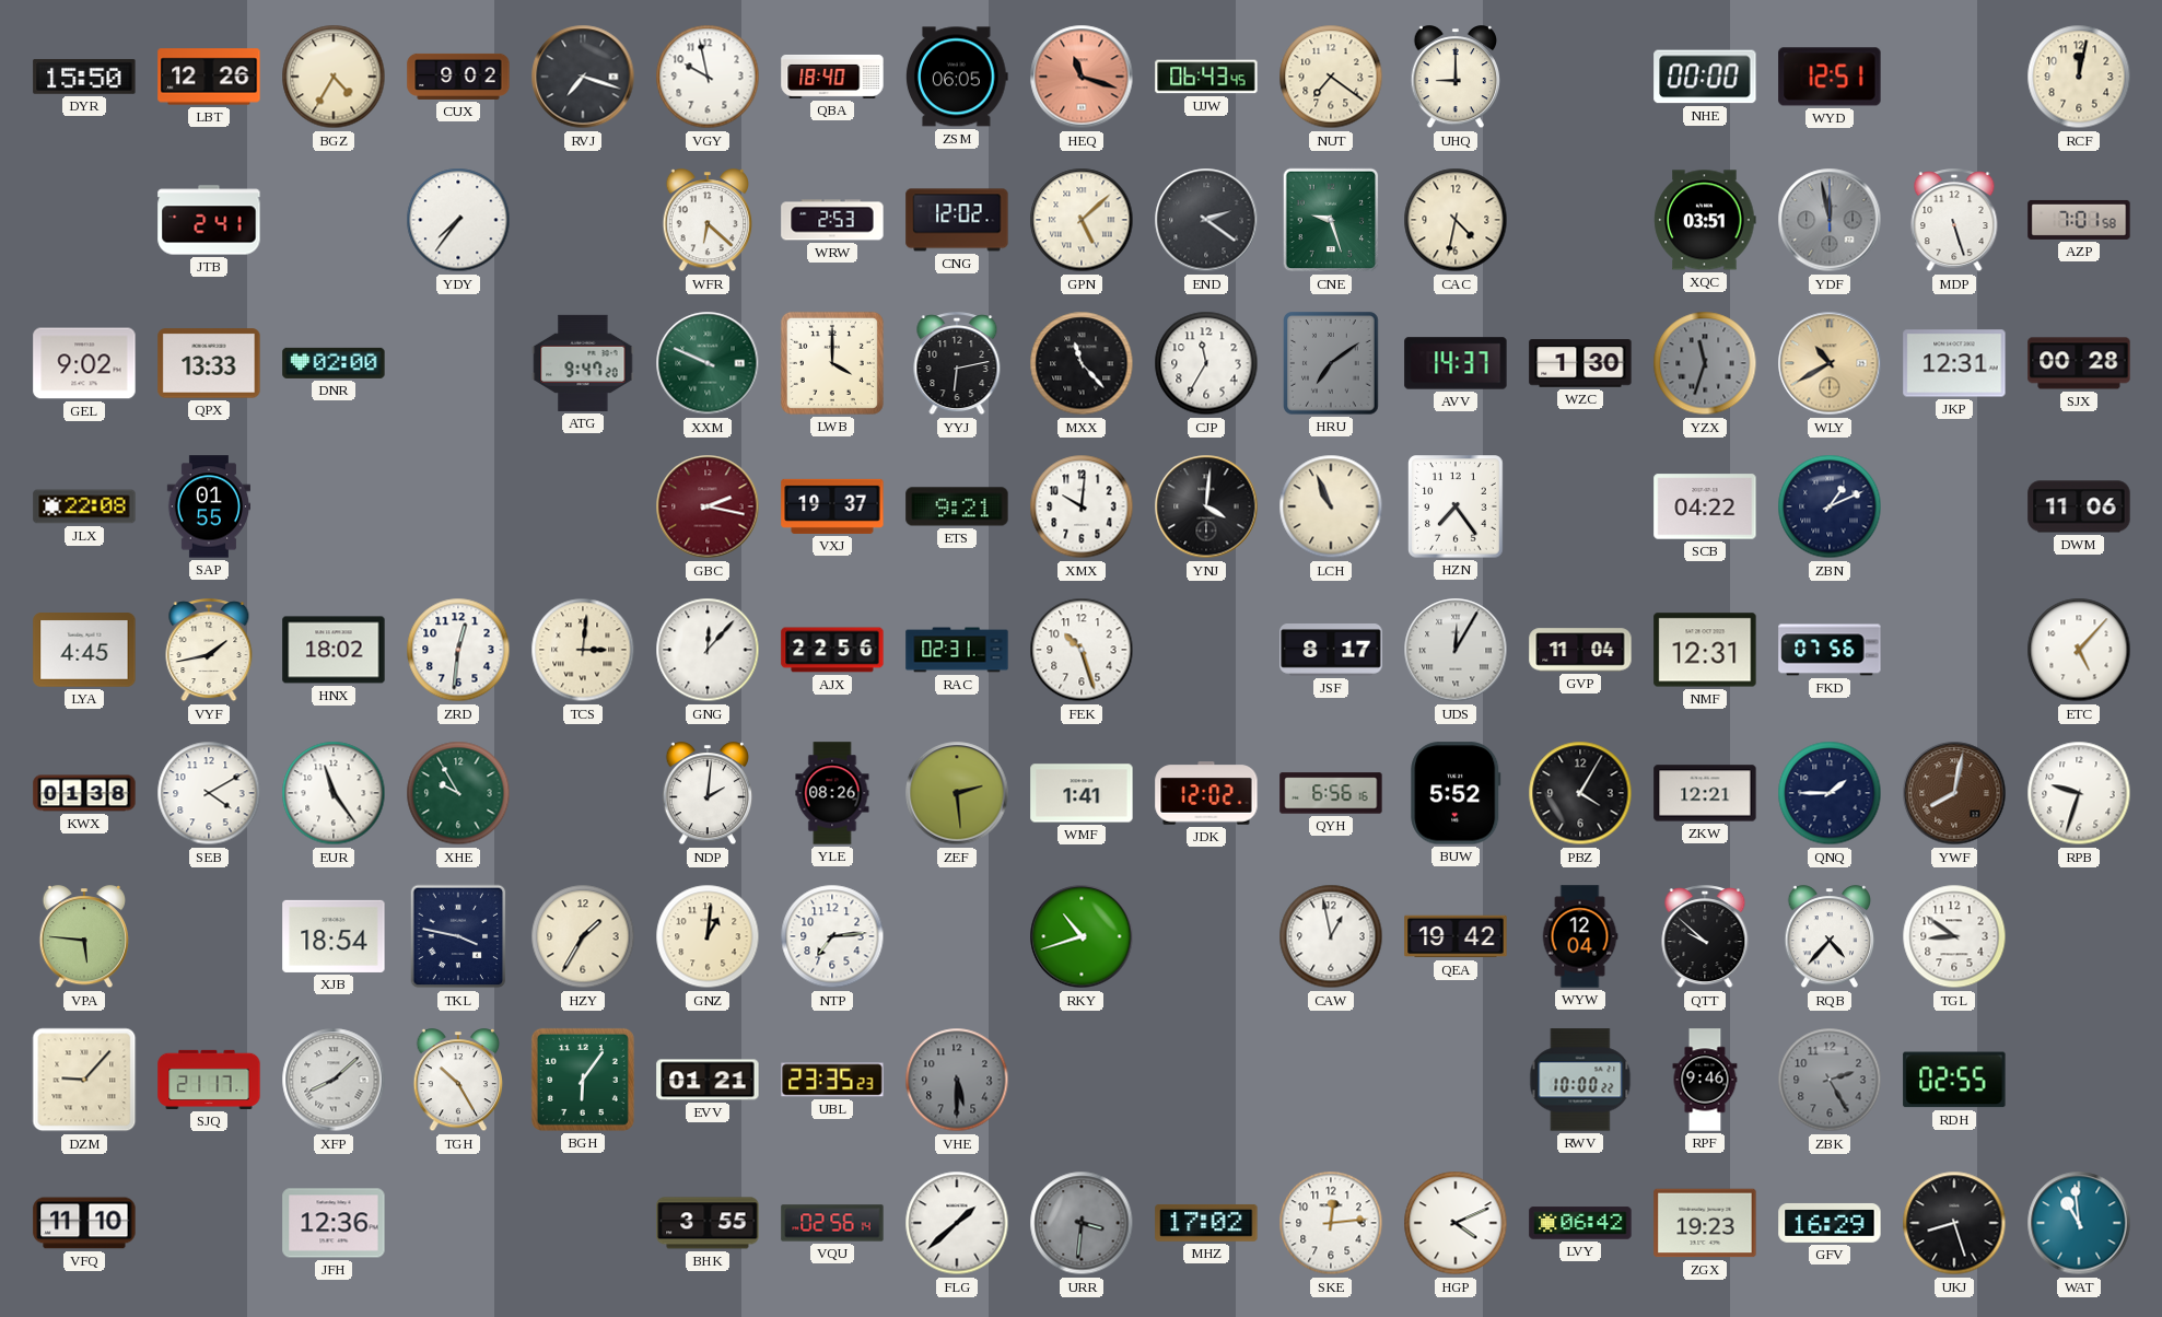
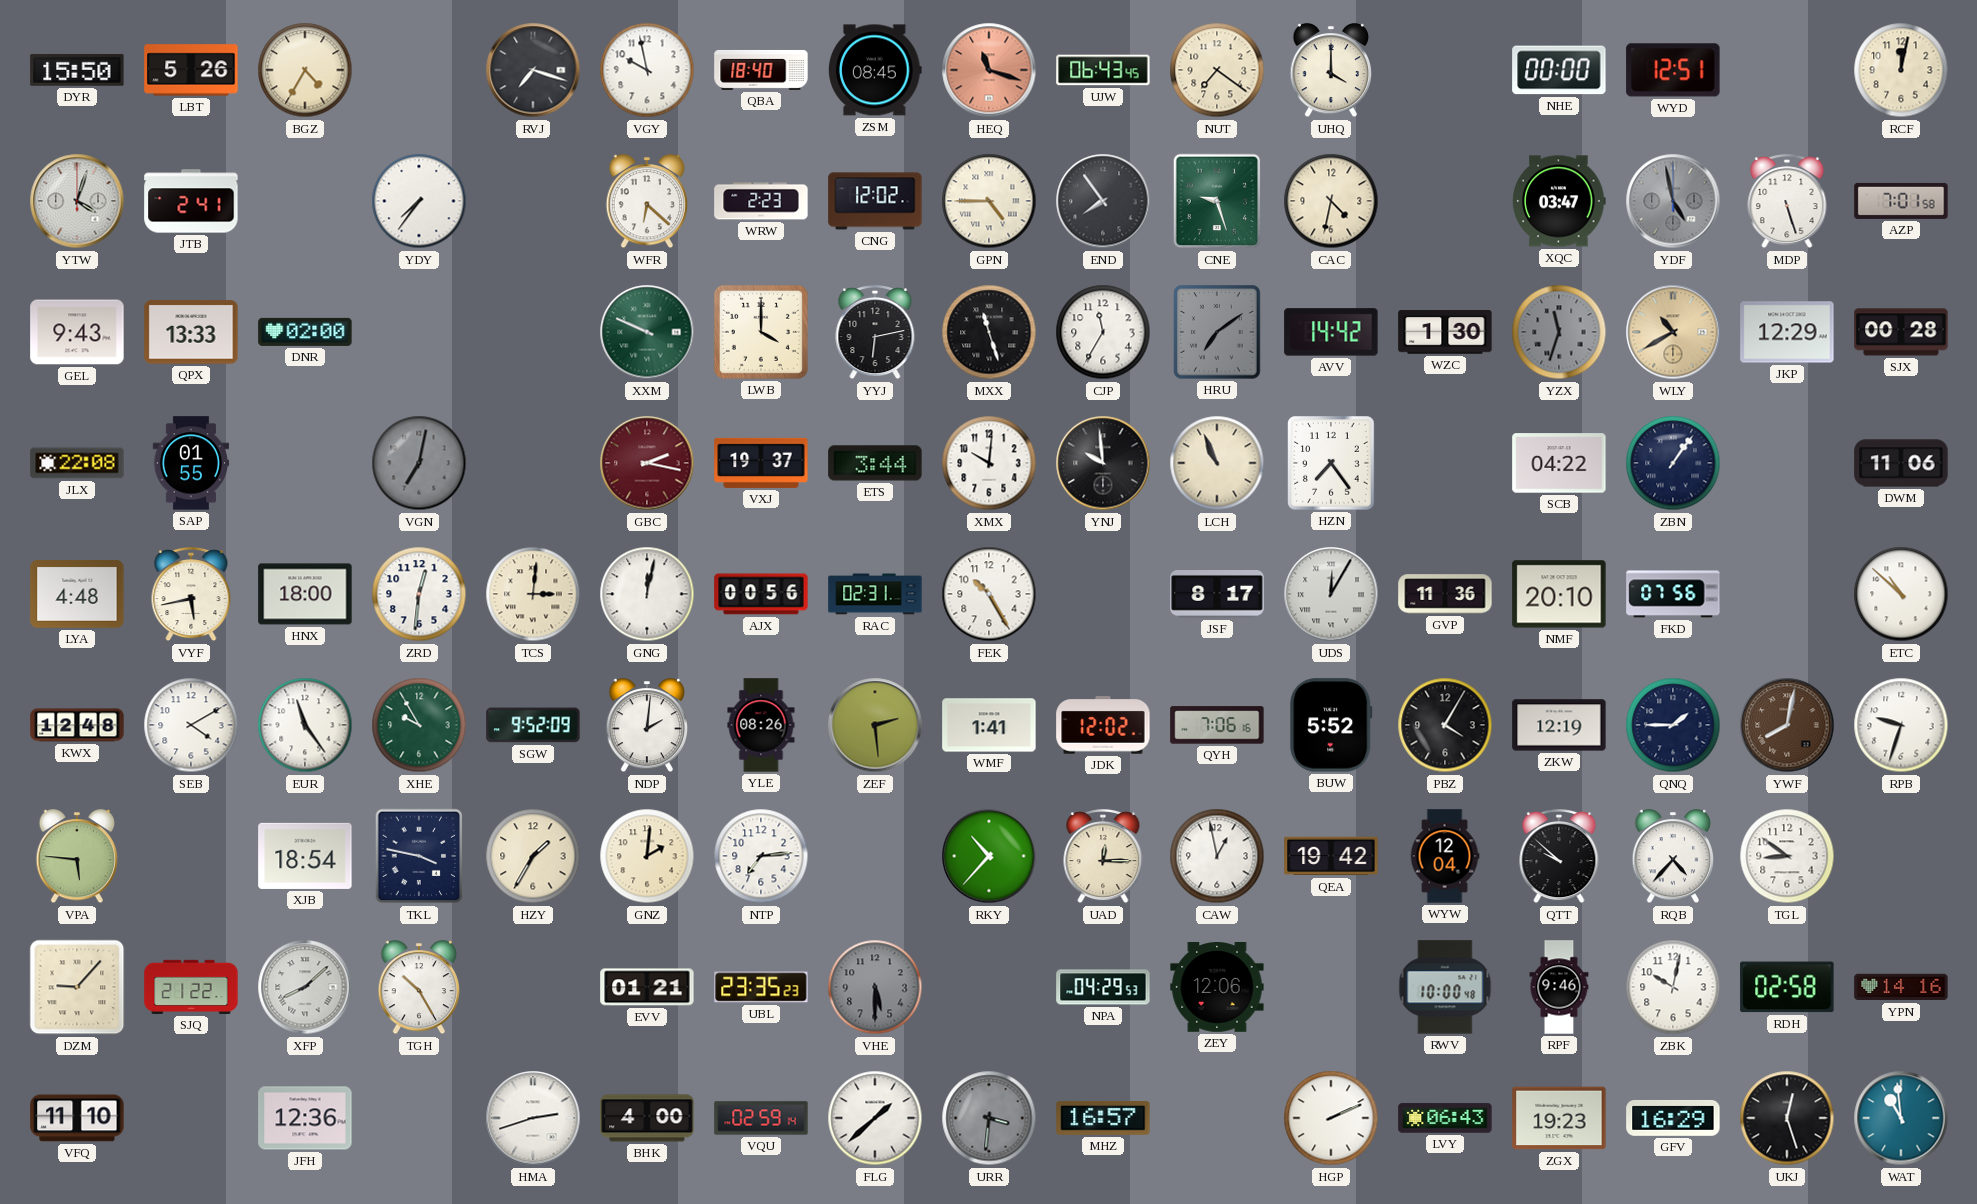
LBT: 12:26 -> 5:26
CUX: 9:02 -> none
ZSM: 06:05 -> 08:45
UHQ: 9:00 -> 4:00
YTW: none -> 4:03
WRW: 2:53 -> 2:23
GPN: 5:08 -> 4:45
END: 2:21 -> 7:54
XQC: 03:51 -> 03:47
YDF: 11:58 -> 4:58
GEL: 9:02 -> 9:43
ATG: 9:47 -> none
MXX: 11:23 -> 11:27
AVV: 14:37 -> 14:42
JKP: 12:31 -> 12:29
VGN: none -> 7:02
ETS: 9:21 -> 3:44
YNJ: 4:01 -> 9:59
ZBN: 1:11 -> 1:06
LYA: 4:45 -> 4:48
VYF: 1:43 -> 5:43
HNX: 18:02 -> 18:00
GNG: 12:07 -> 12:02
AJX: 22:56 -> 00:56
FEK: 10:27 -> 10:25
GVP: 11:04 -> 11:36
NMF: 12:31 -> 20:10
ETC: 5:07 -> 10:52
KWX: 01:38 -> 12:48
SGW: none -> 9:52
QYH: 6:56 -> 7:06
ZKW: 12:21 -> 12:19
GNZ: 1:01 -> 2:01
RKY: 10:42 -> 10:37
UAD: none -> 12:15
SJQ: 21:17 -> 21:22
BGH: 6:06 -> none
NPA: none -> 04:29
ZEY: none -> 12:06
RWV: 10:00:22 -> 10:00:48
ZBK: 2:25 -> 10:02
ZBK dial: grey -> white
RDH: 02:55 -> 02:58
YPN: none -> 14:16
HMA: none -> 2:42
BHK: 3:55 -> 4:00
VQU: 02:56 -> 02:59
MHZ: 17:02 -> 16:57
SKE: 12:14 -> none
HGP: 4:11 -> 2:11
LVY: 06:42 -> 06:43
UKJ: 8:27 -> 12:27
